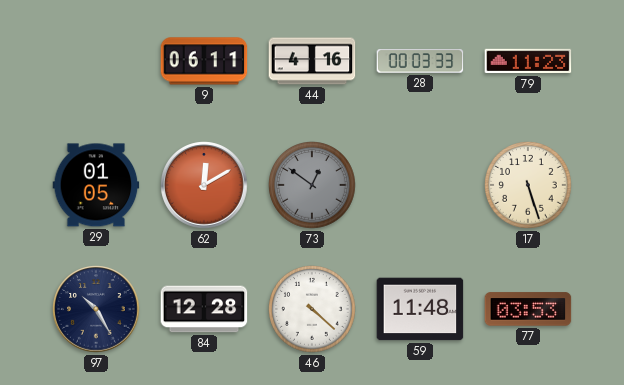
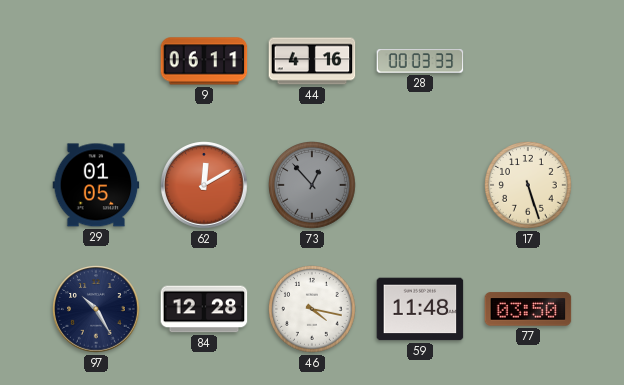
79: 11:23 -> none
73: 12:51 -> 12:53
46: 4:22 -> 4:17
77: 03:53 -> 03:50
